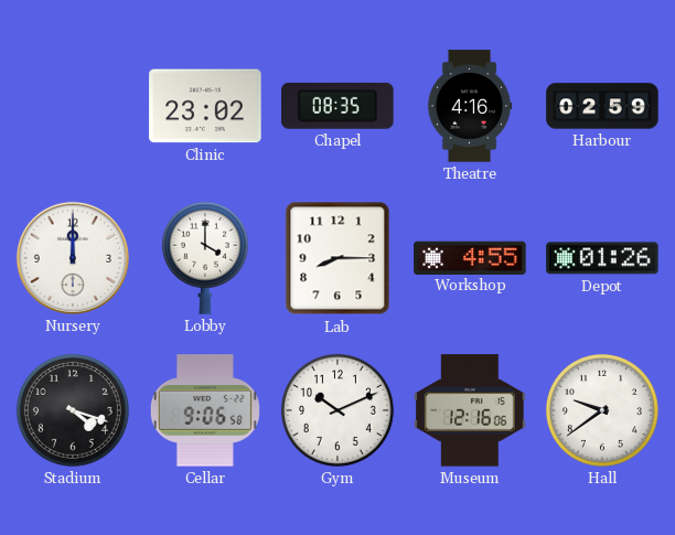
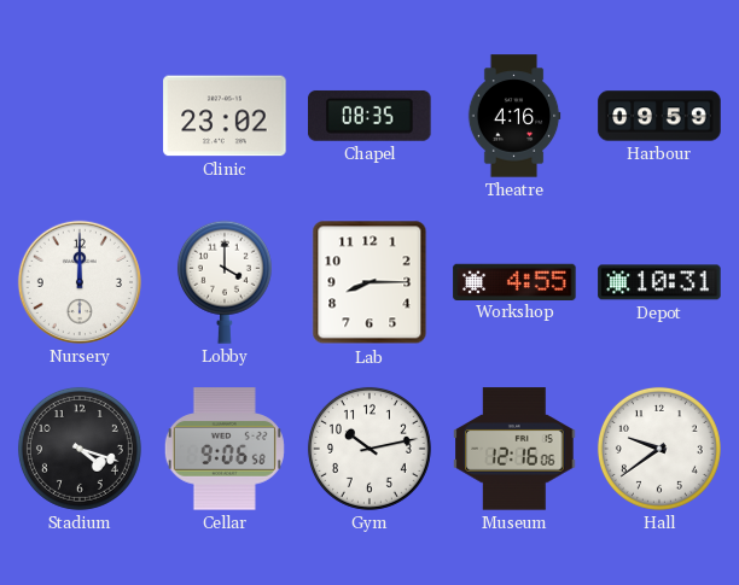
Harbour: 02:59 -> 09:59
Depot: 01:26 -> 10:31
Gym: 10:11 -> 10:13
